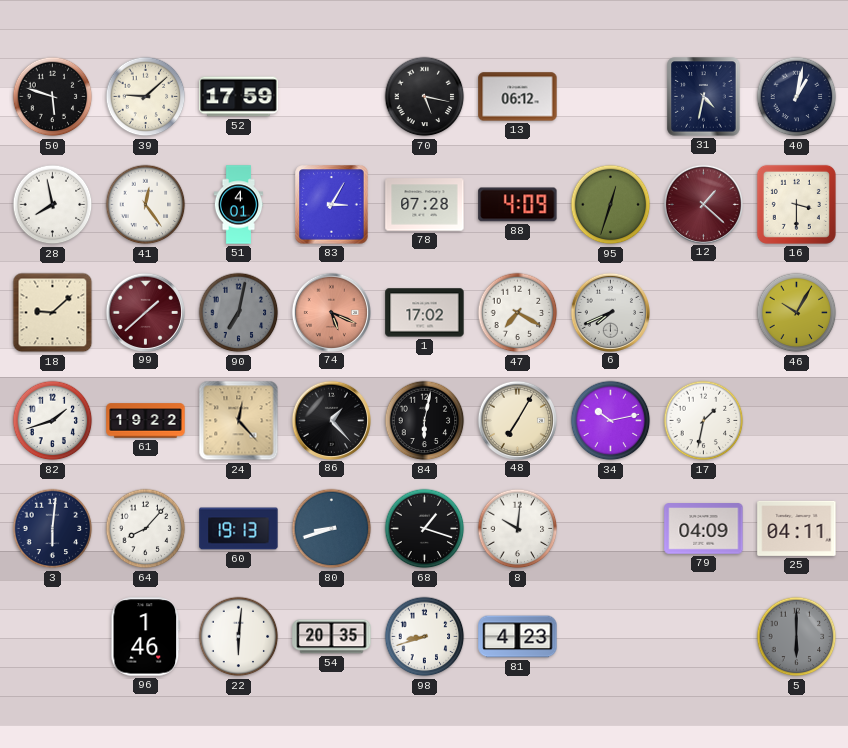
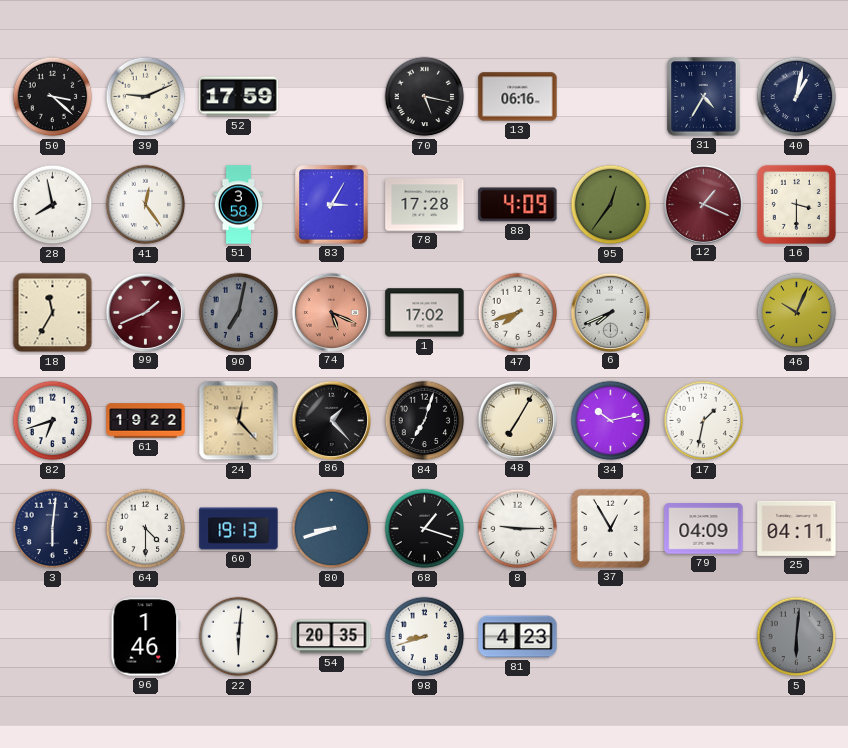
50: 5:48 -> 3:22
39: 9:08 -> 9:11
13: 06:12 -> 06:16
31: 4:32 -> 4:35
51: 4:01 -> 3:58
78: 07:28 -> 17:28
95: 12:33 -> 12:36
12: 1:22 -> 1:19
18: 9:08 -> 11:35
99: 1:38 -> 1:41
47: 7:20 -> 7:42
46: 10:05 -> 10:04
82: 1:42 -> 6:42
84: 6:02 -> 7:03
64: 8:07 -> 4:30
8: 10:01 -> 9:15
37: none -> 12:55
5: 6:00 -> 6:01
